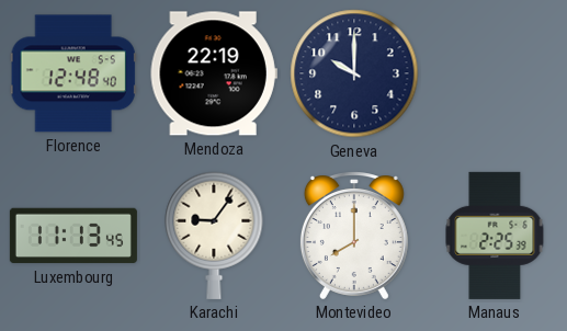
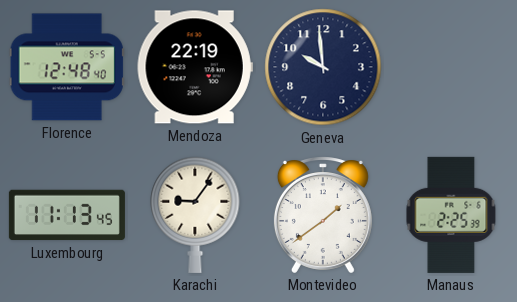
Geneva: 10:00 -> 9:59
Montevideo: 8:00 -> 1:39
